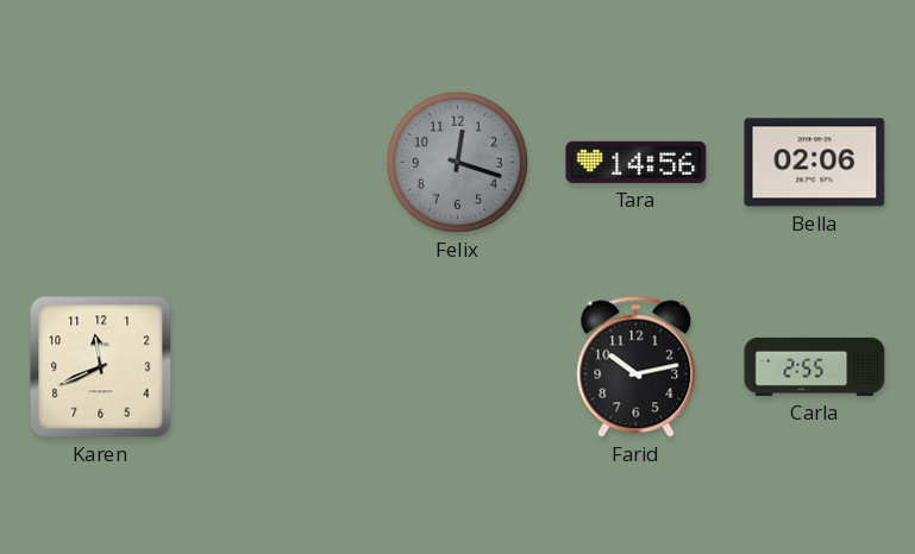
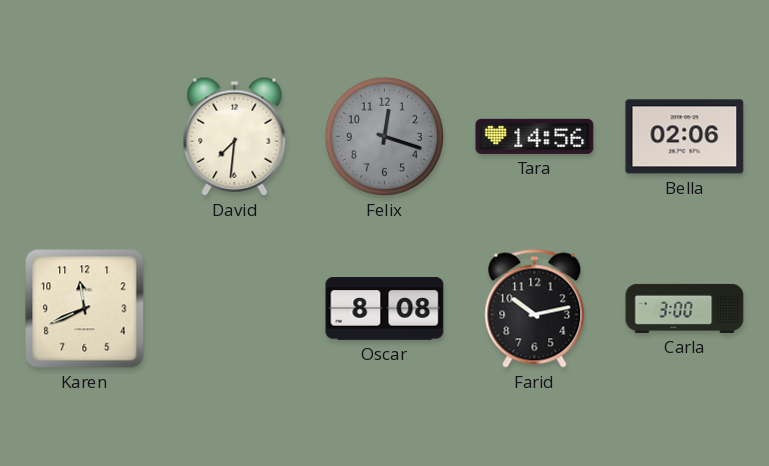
David: none -> 7:31
Oscar: none -> 8:08
Carla: 2:55 -> 3:00
